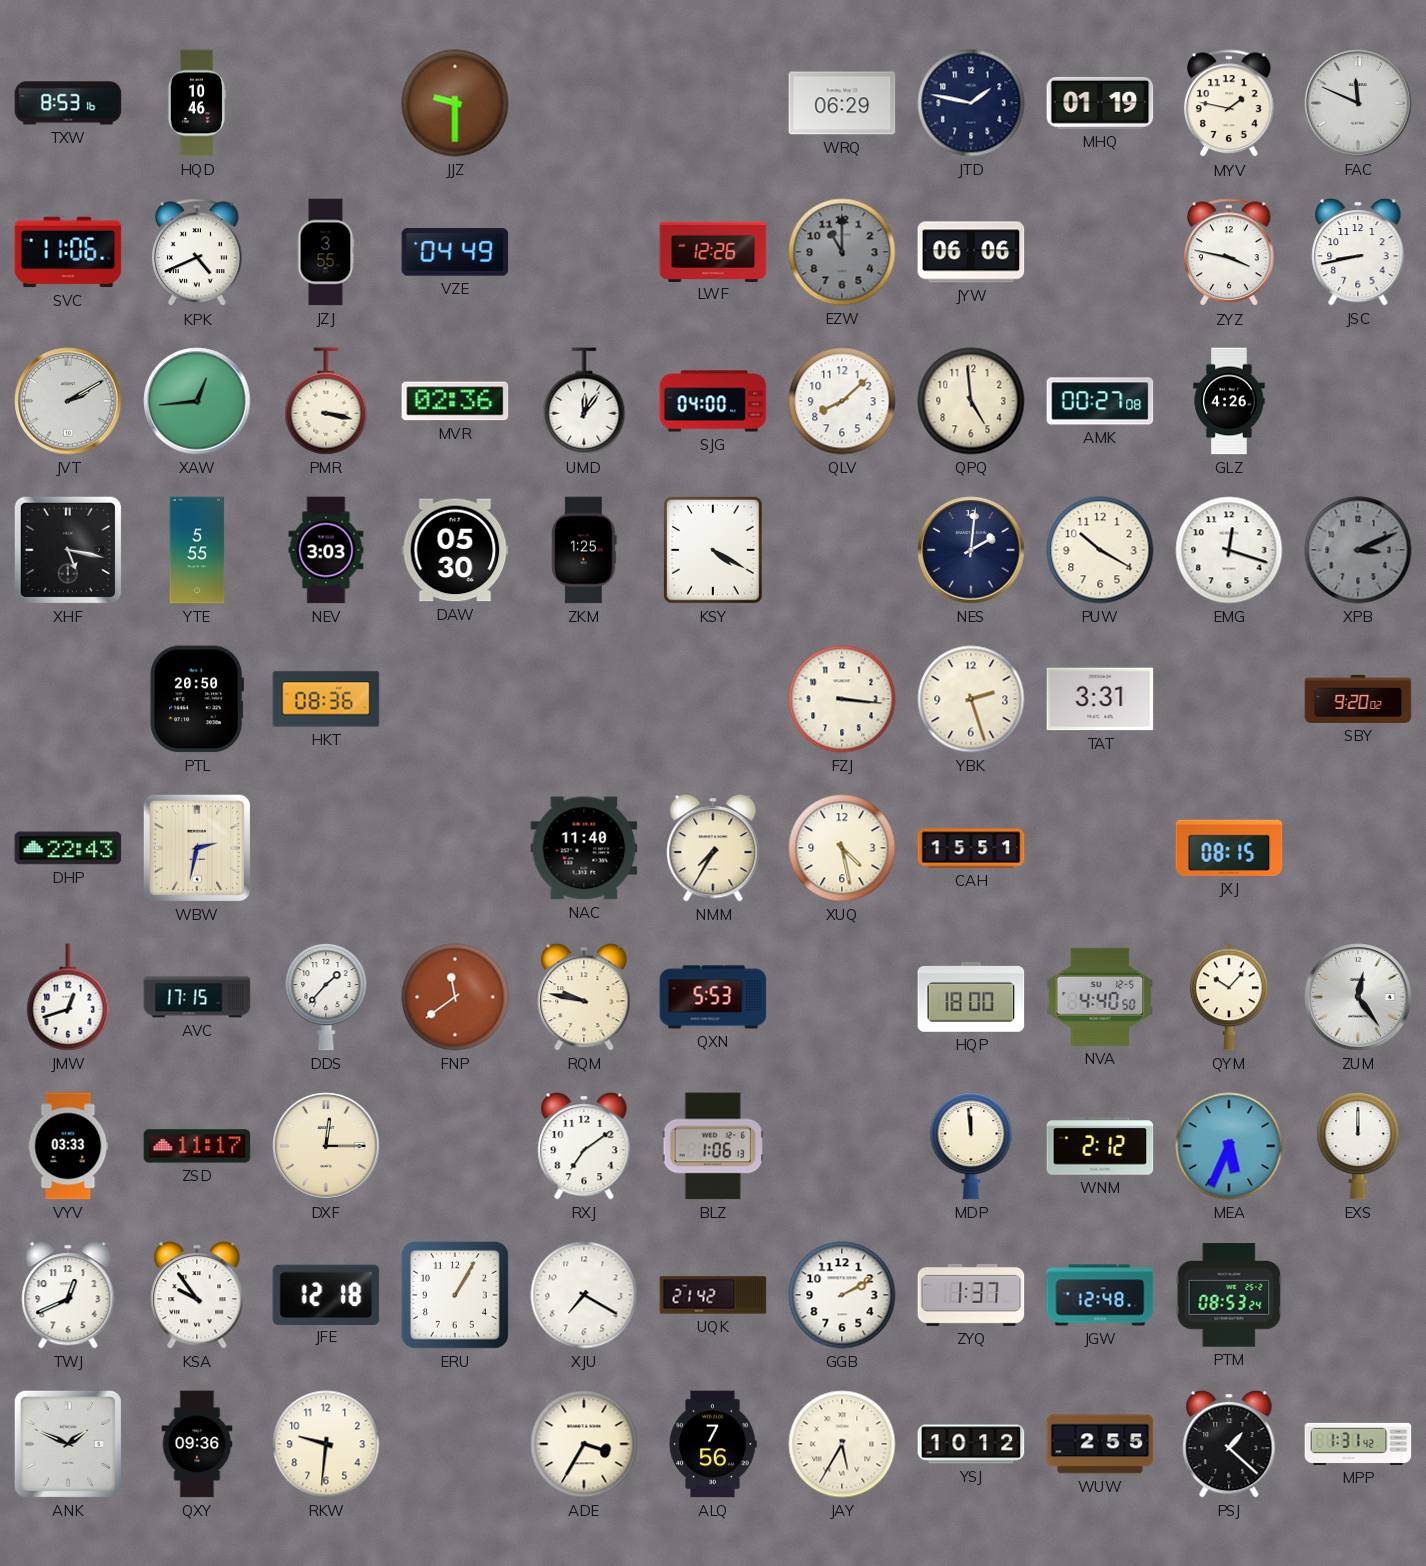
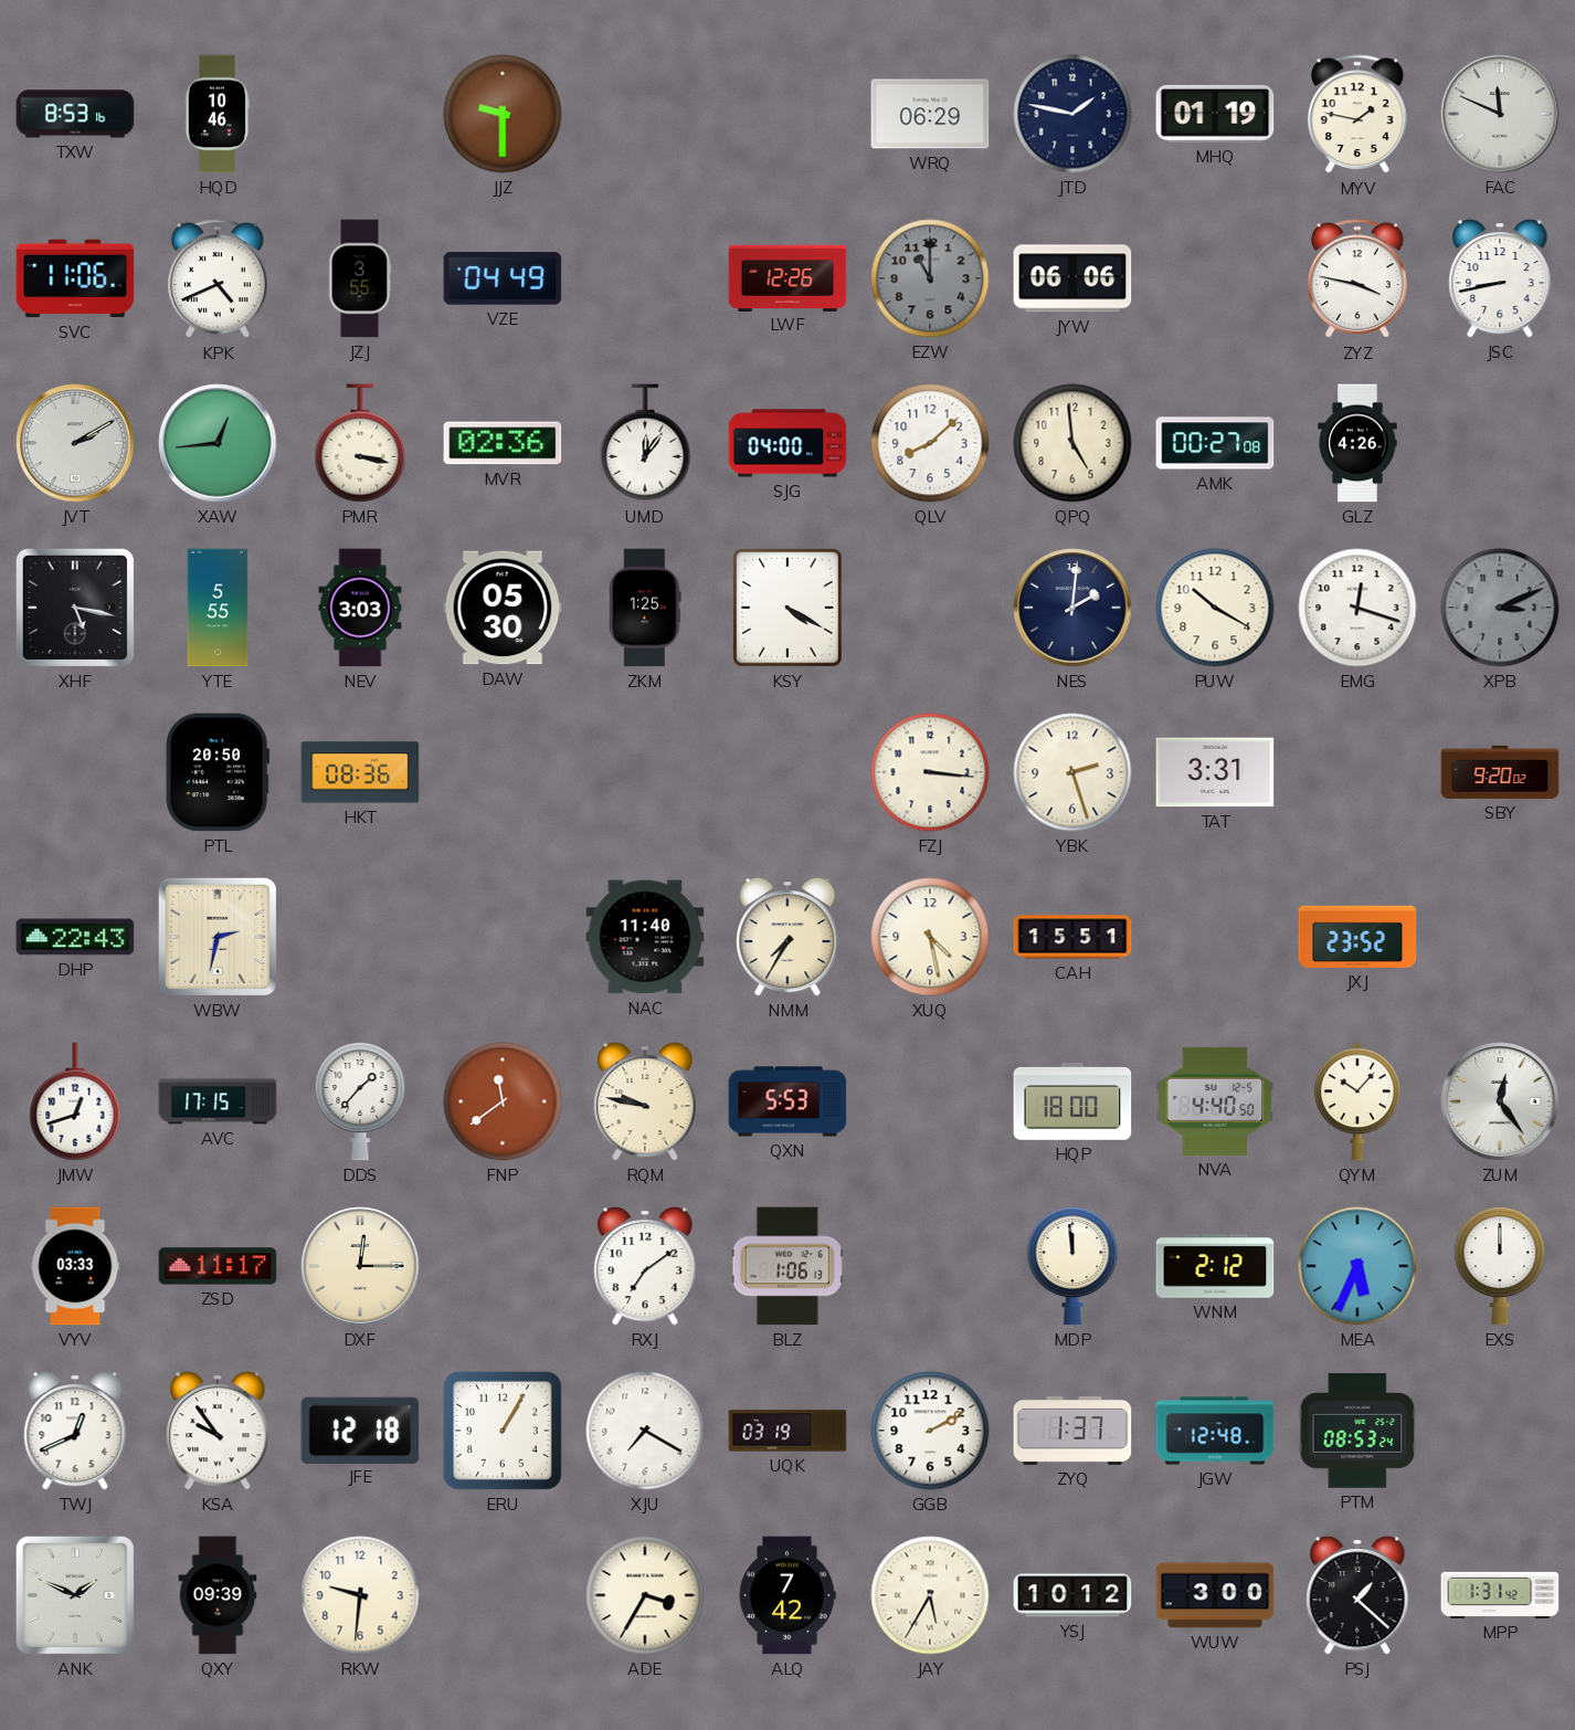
JXJ: 08:15 -> 23:52
UQK: 21:42 -> 03:19
QXY: 09:36 -> 09:39
ALQ: 7:56 -> 7:42
WUW: 2:55 -> 3:00
